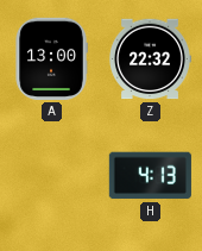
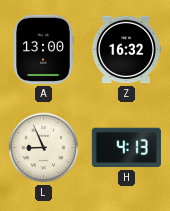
Z: 22:32 -> 16:32
L: none -> 8:56
